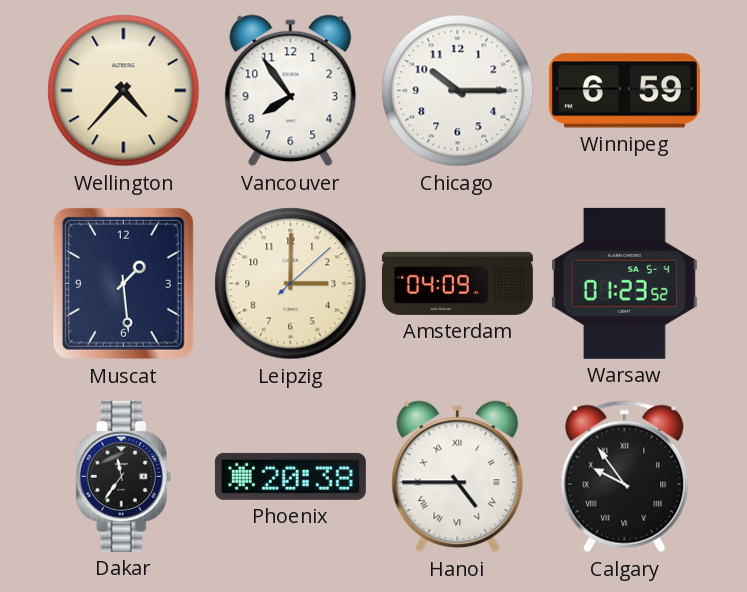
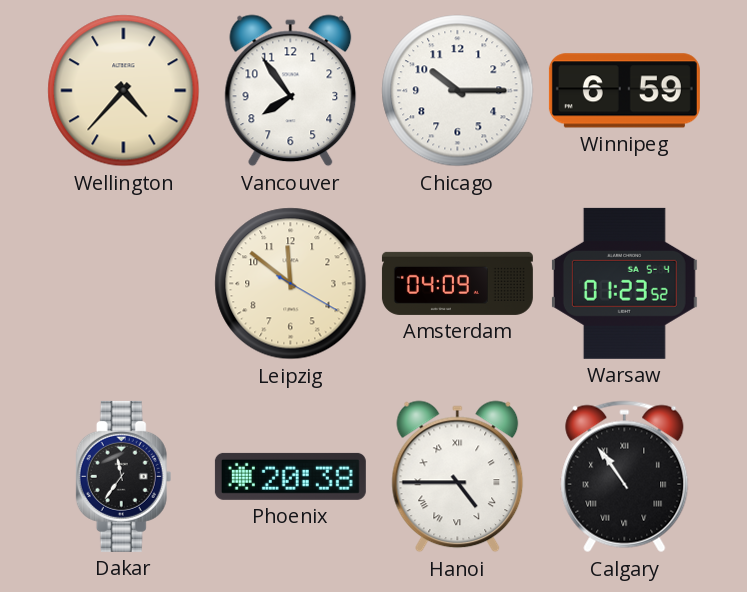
Muscat: 1:29 -> none
Leipzig: 3:00 -> 11:51
Calgary: 9:54 -> 10:54
